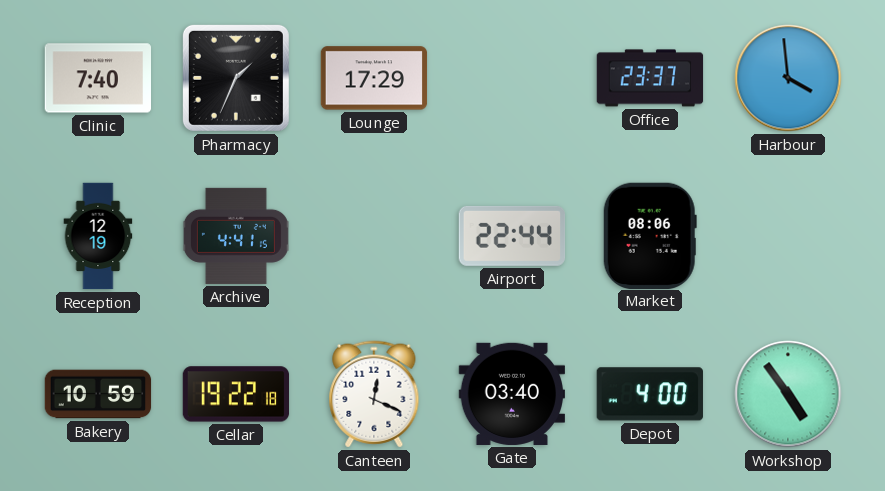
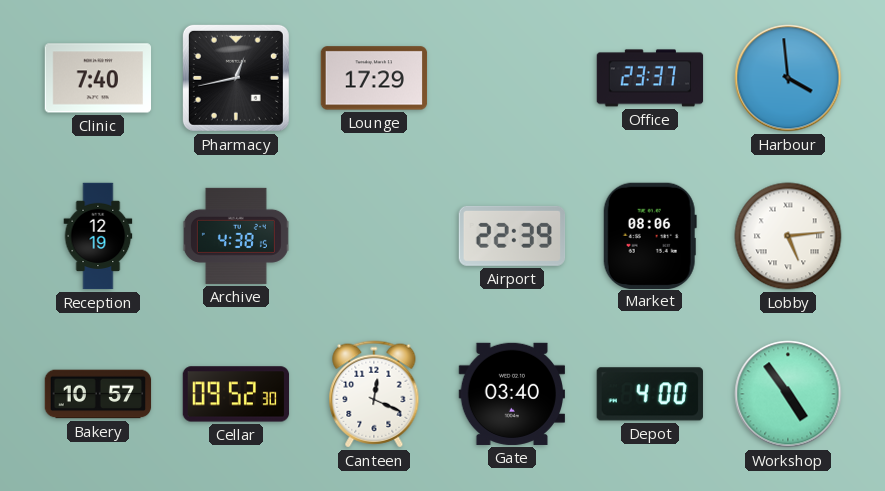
Pharmacy: 1:34 -> 12:43
Archive: 4:41 -> 4:38
Airport: 22:44 -> 22:39
Lobby: none -> 5:14
Bakery: 10:59 -> 10:57
Cellar: 19:22 -> 09:52
